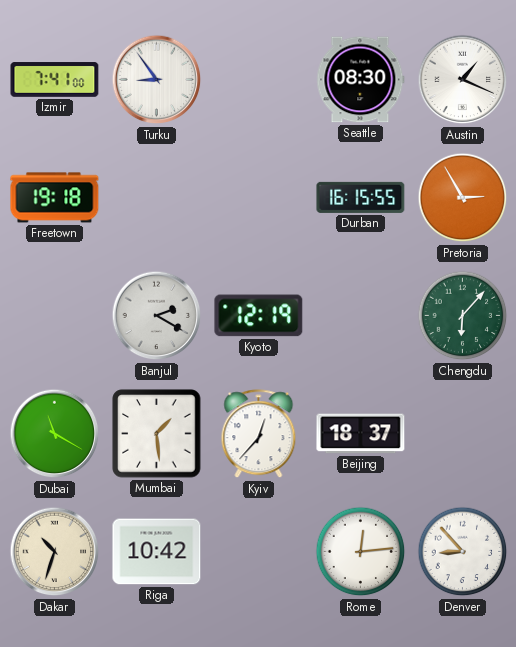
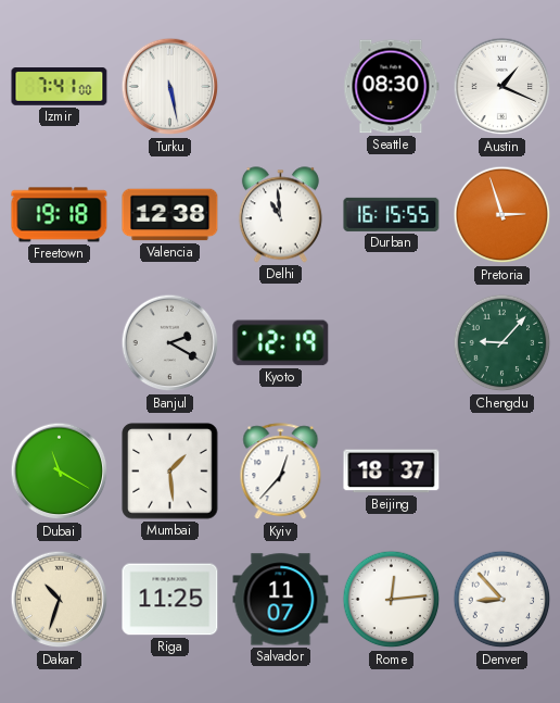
Turku: 8:54 -> 5:28
Valencia: none -> 12:38
Delhi: none -> 10:59
Pretoria: 2:55 -> 2:57
Chengdu: 6:07 -> 9:07
Riga: 10:42 -> 11:25
Salvador: none -> 11:07
